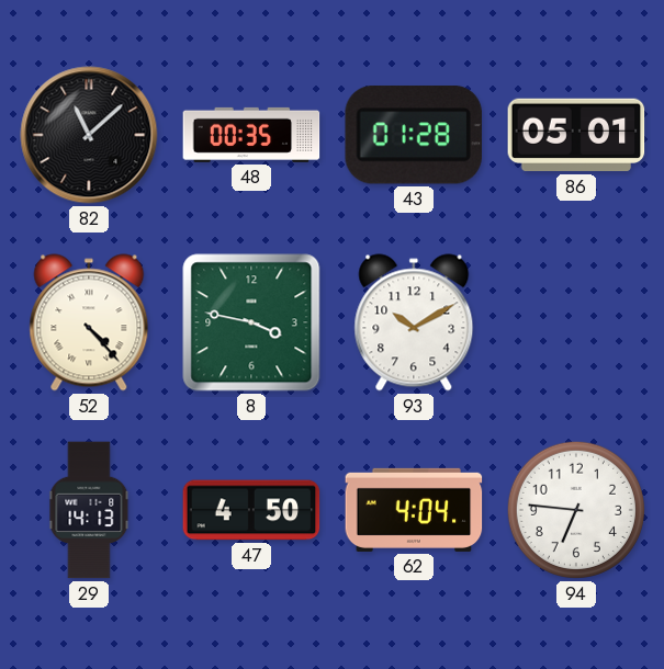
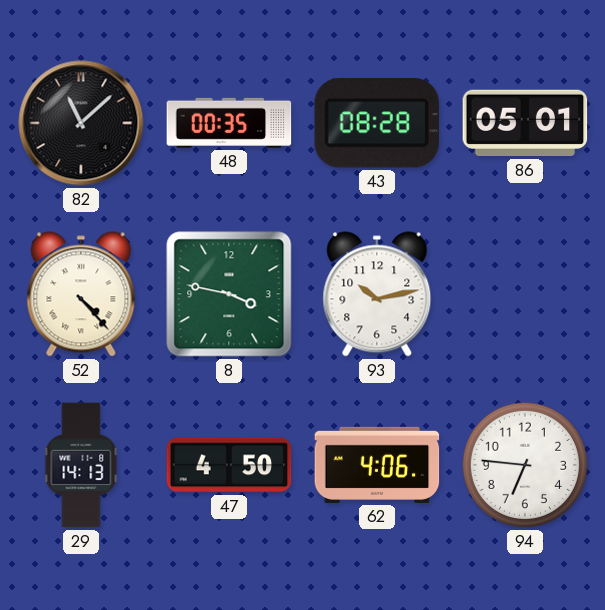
43: 01:28 -> 08:28
93: 10:10 -> 10:13
62: 4:04 -> 4:06
